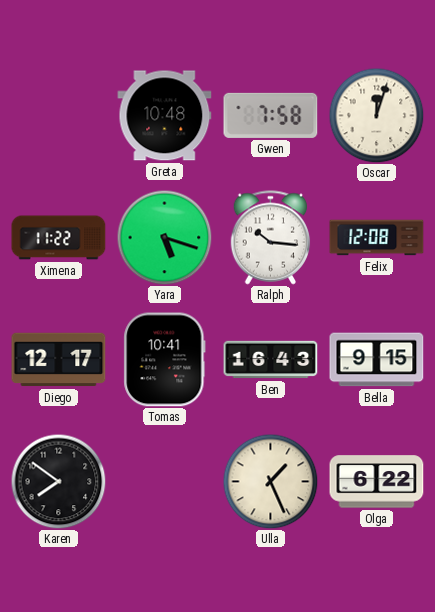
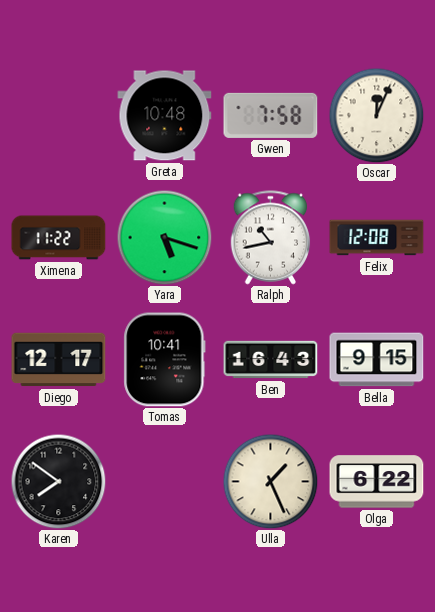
Oscar: 12:03 -> 12:04
Ralph: 10:16 -> 10:43
